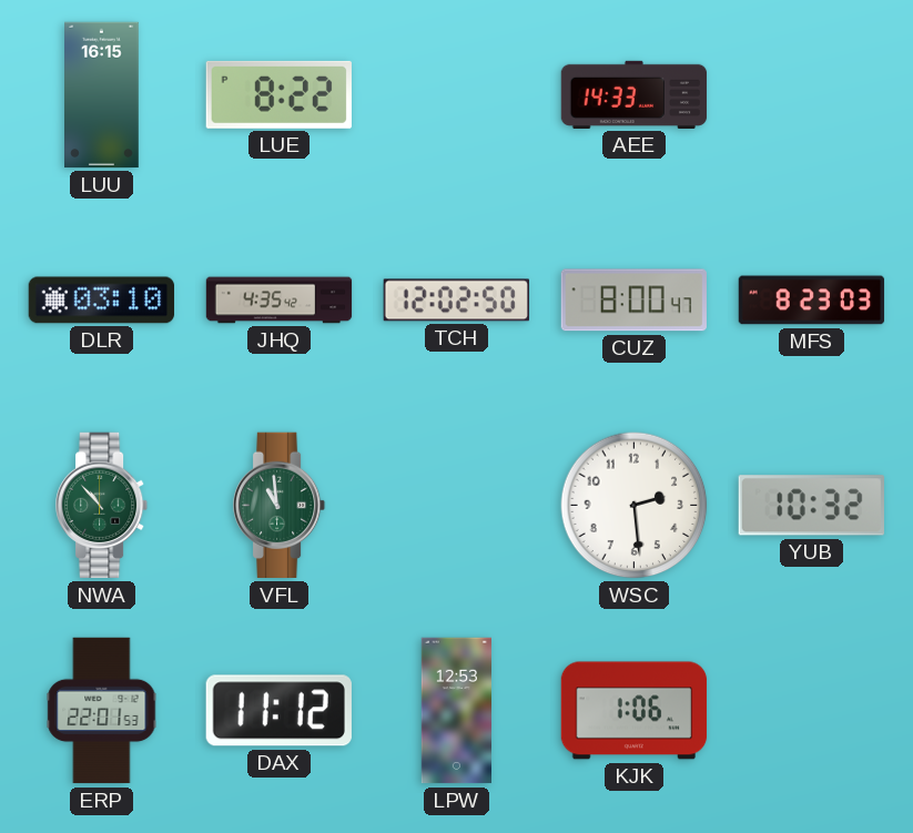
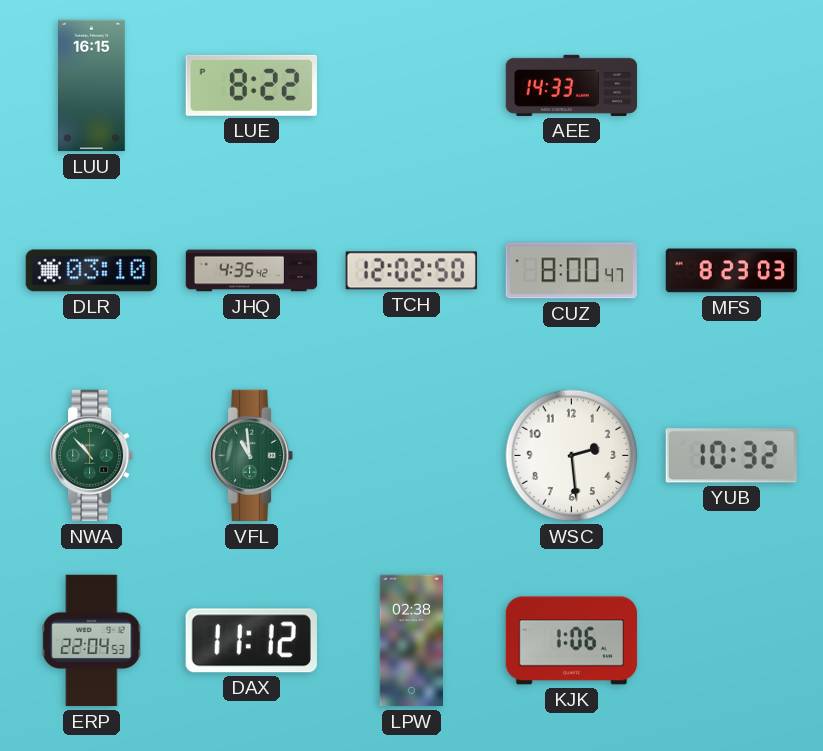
ERP: 22:01 -> 22:04
LPW: 12:53 -> 02:38
